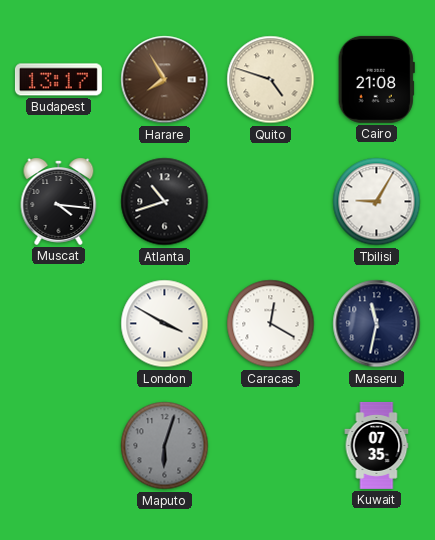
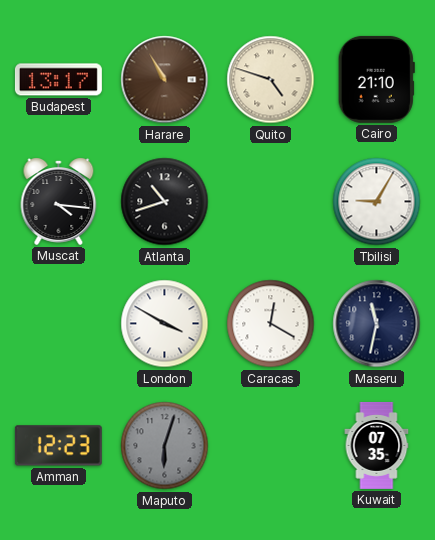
Harare: 7:55 -> 10:55
Cairo: 21:08 -> 21:10
Amman: none -> 12:23
